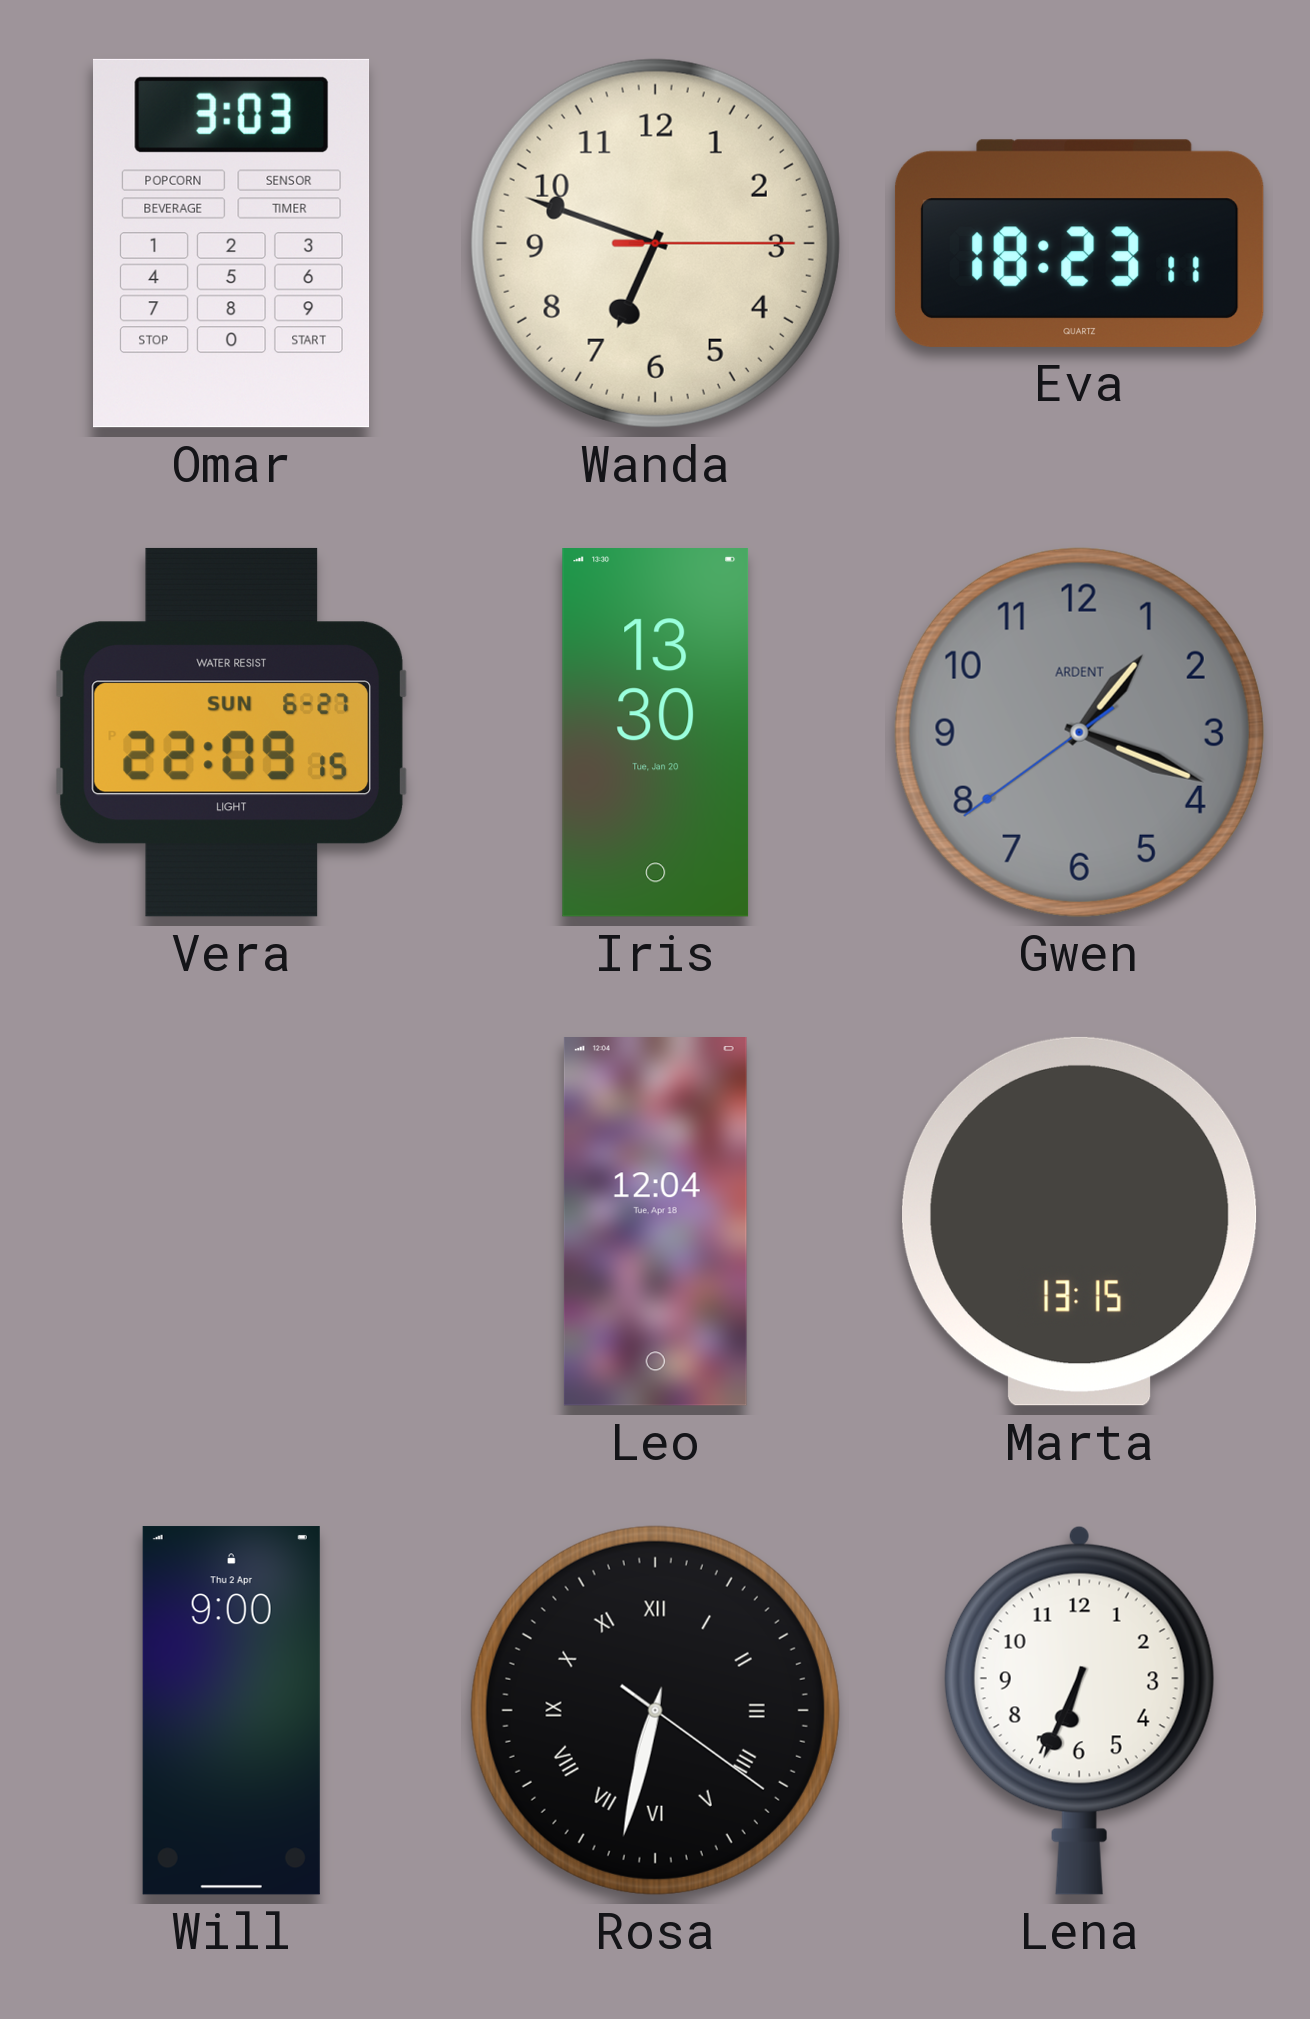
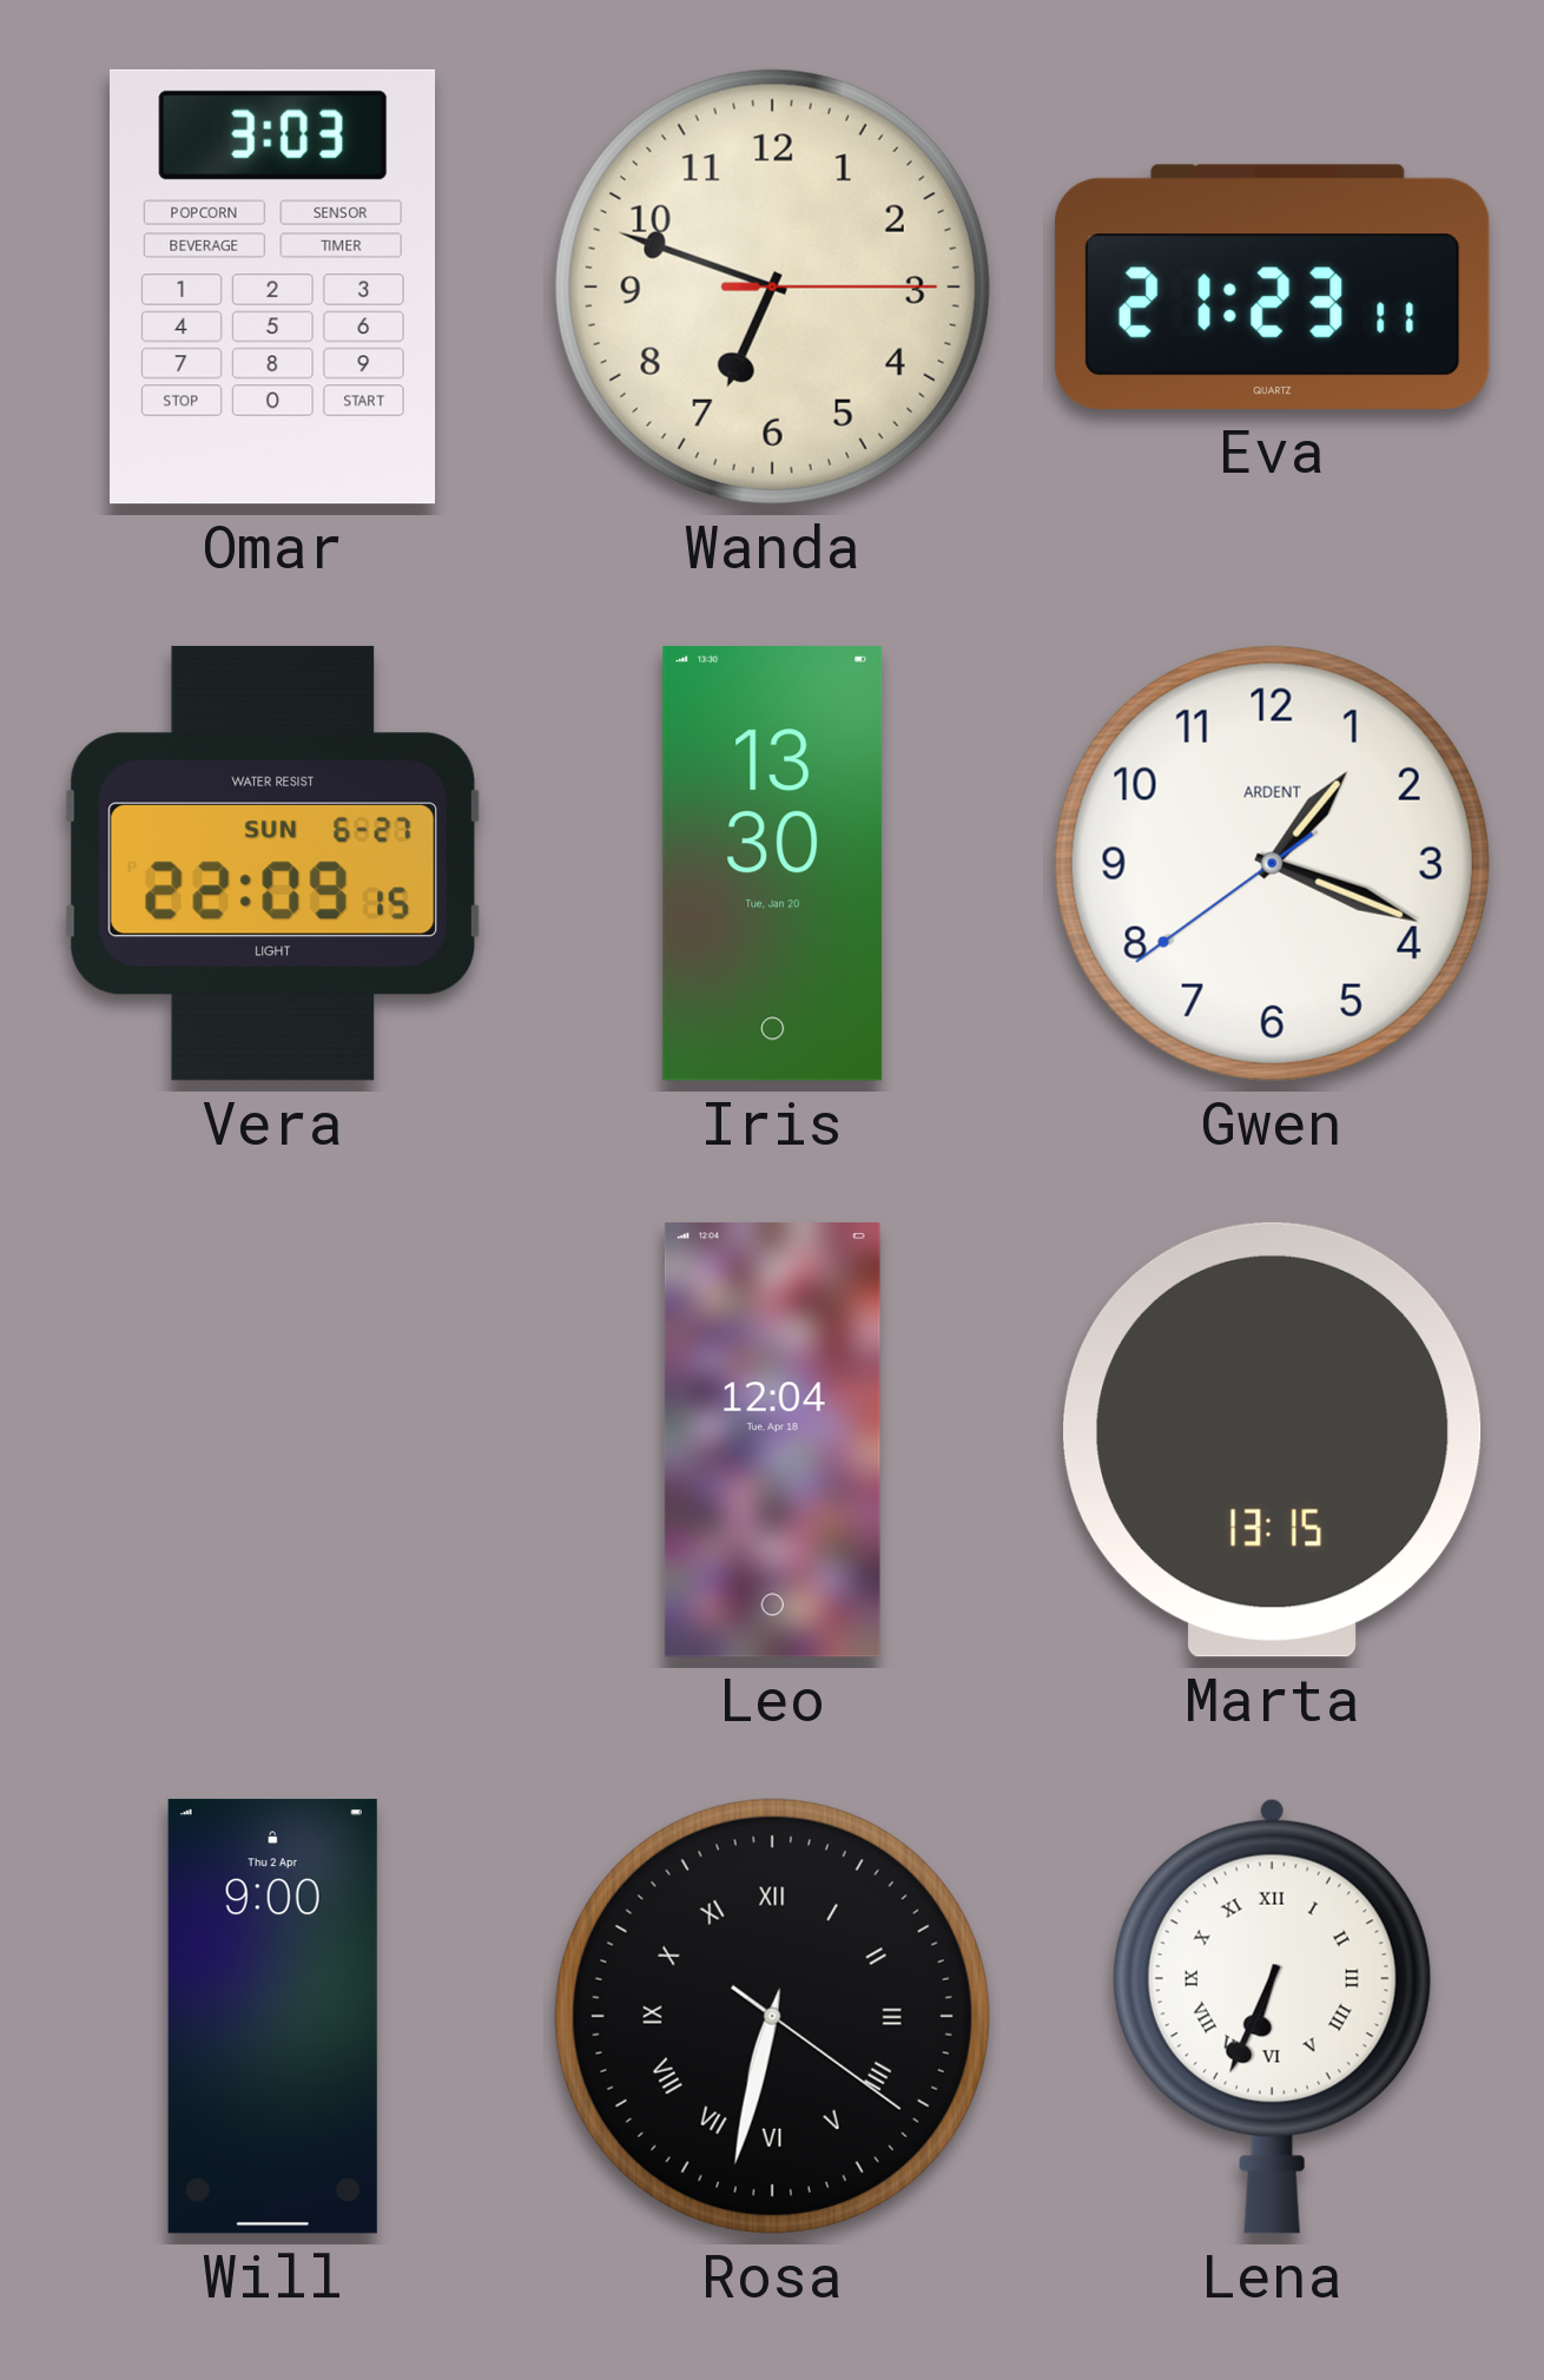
Eva: 18:23 -> 21:23
Gwen dial: grey -> white
Lena numerals: Arabic -> Roman
